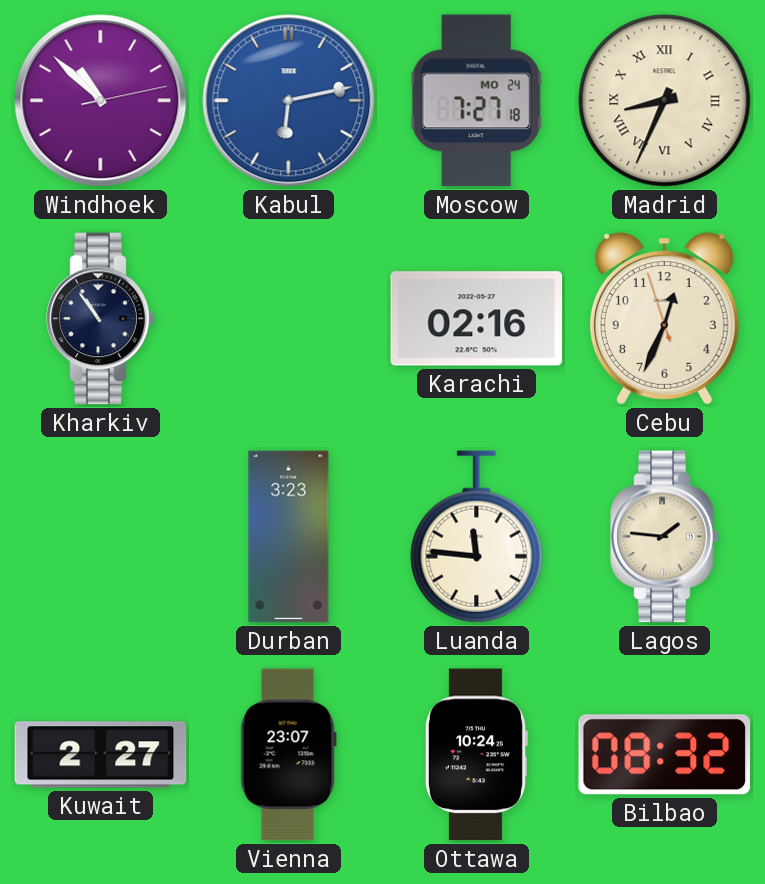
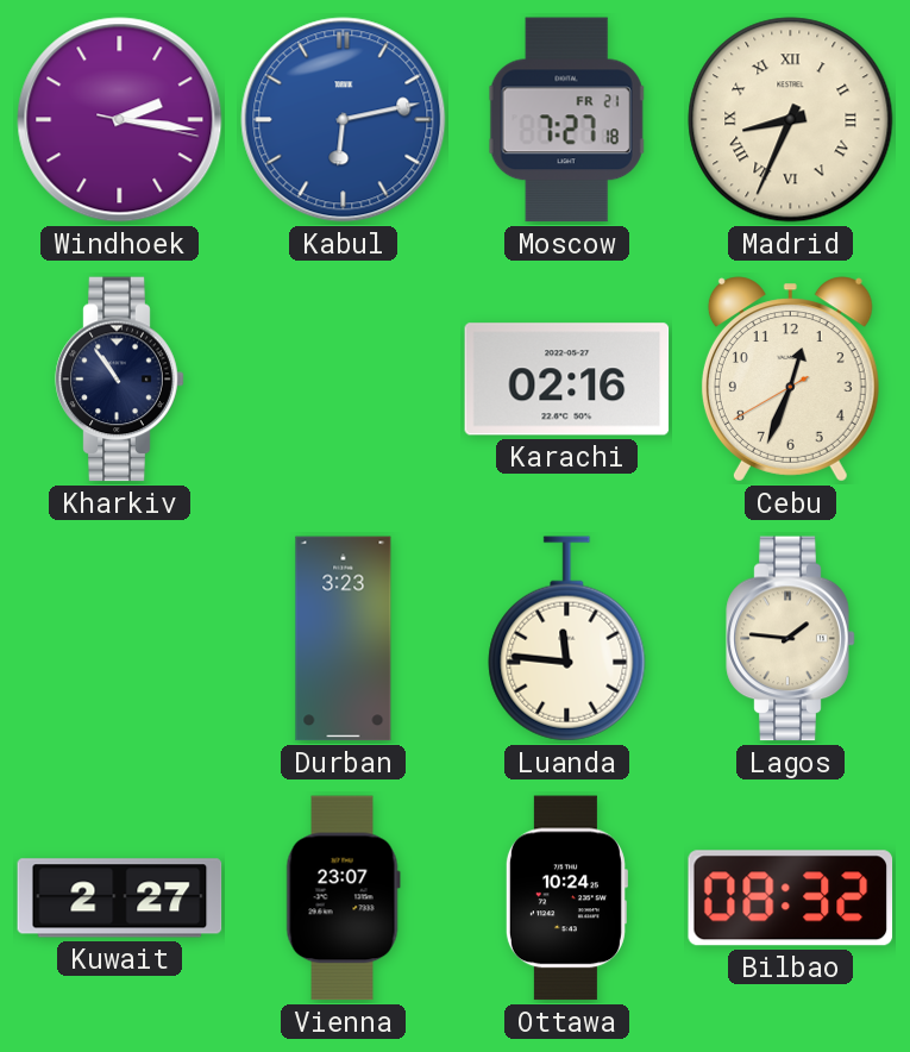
Windhoek: 10:52 -> 2:16
Moscow date: MO 24 -> FR 21
Cebu: 12:33:57 -> 12:33:40
